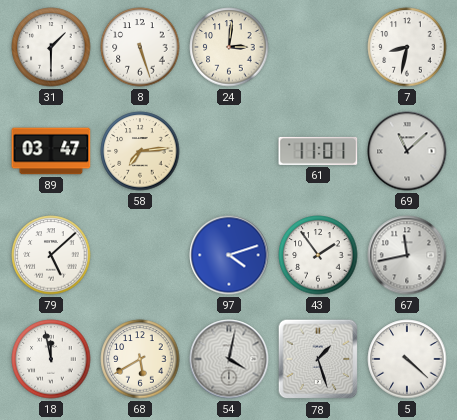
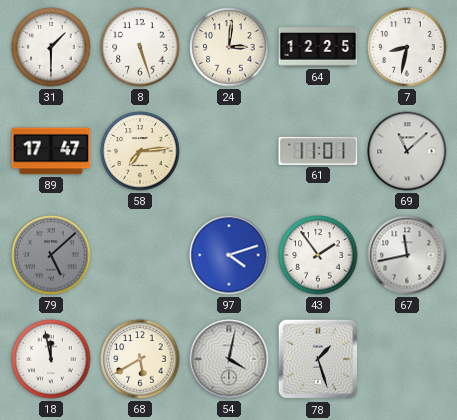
64: none -> 12:25
89: 03:47 -> 17:47
79 dial: white -> grey
5: 4:22 -> none
